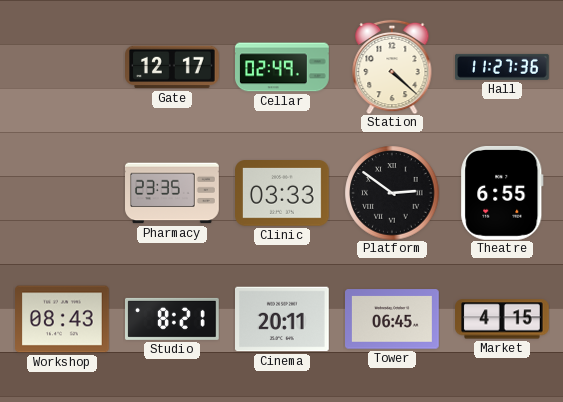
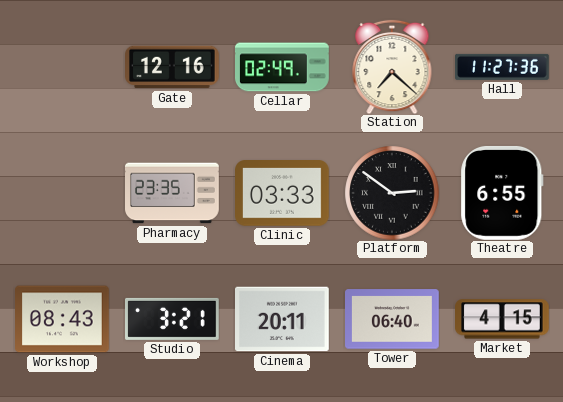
Gate: 12:17 -> 12:16
Station: 4:22 -> 7:22
Studio: 8:21 -> 3:21
Tower: 06:45 -> 06:40
